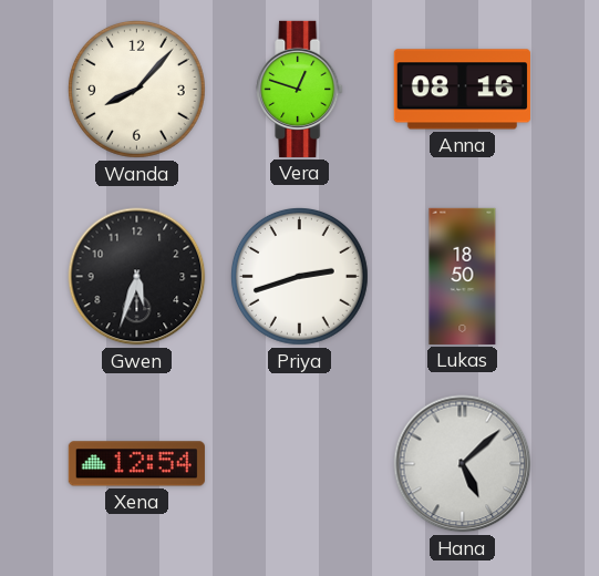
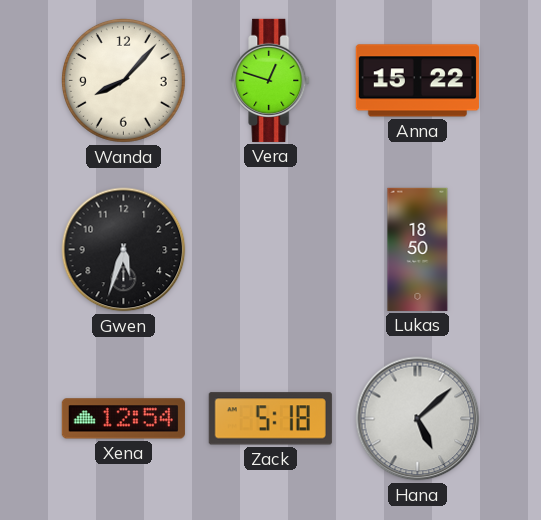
Anna: 08:16 -> 15:22
Priya: 2:42 -> none
Zack: none -> 5:18
